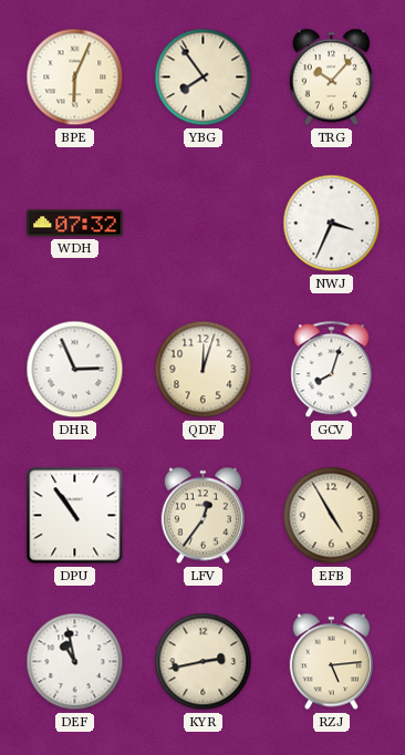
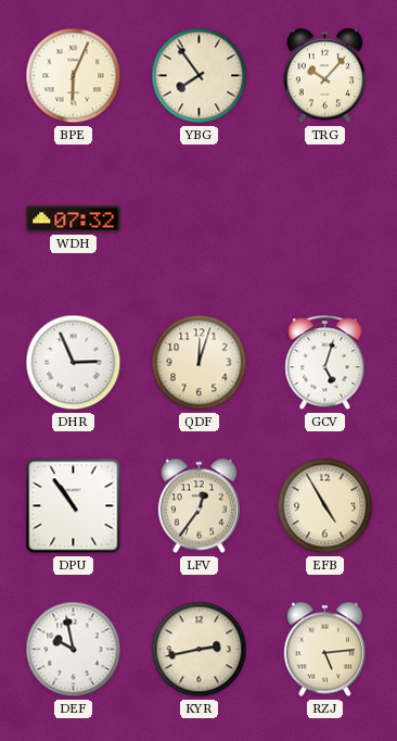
NWJ: 3:34 -> none
GCV: 8:03 -> 5:03
DEF: 10:58 -> 9:58
